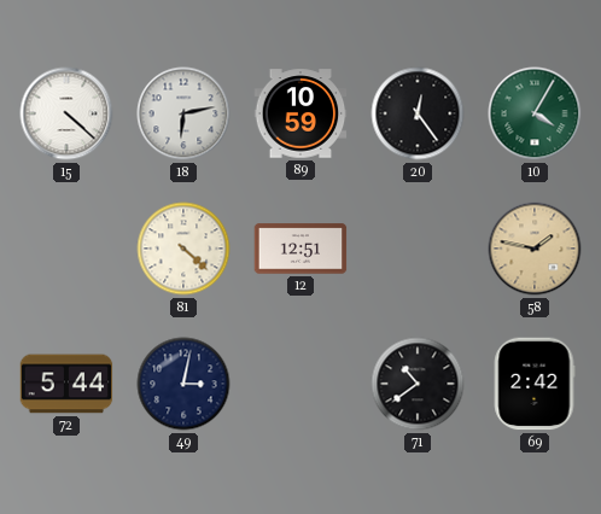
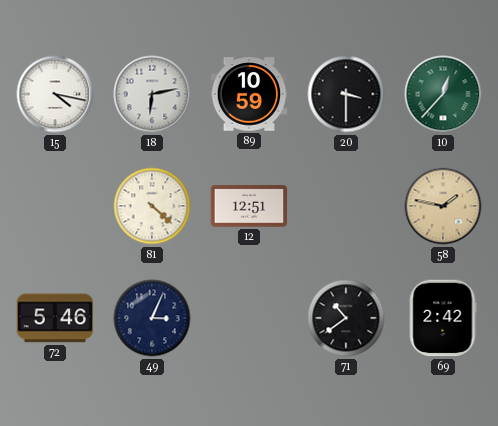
15: 4:22 -> 4:17
20: 12:24 -> 3:30
10: 4:05 -> 12:37
72: 5:44 -> 5:46
49: 3:02 -> 3:04
